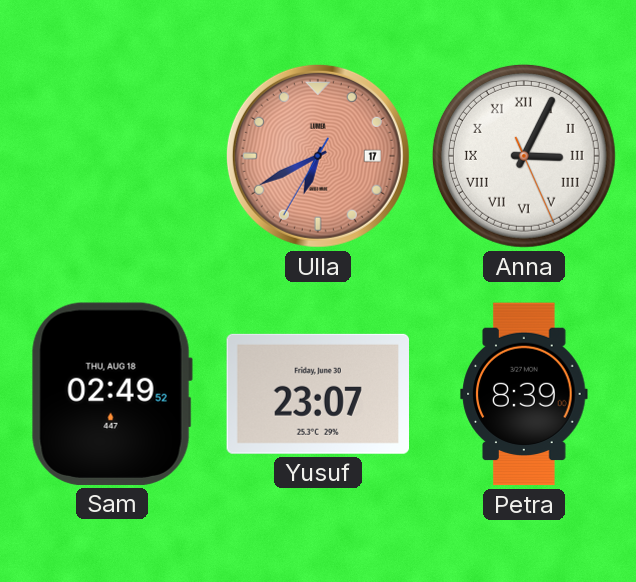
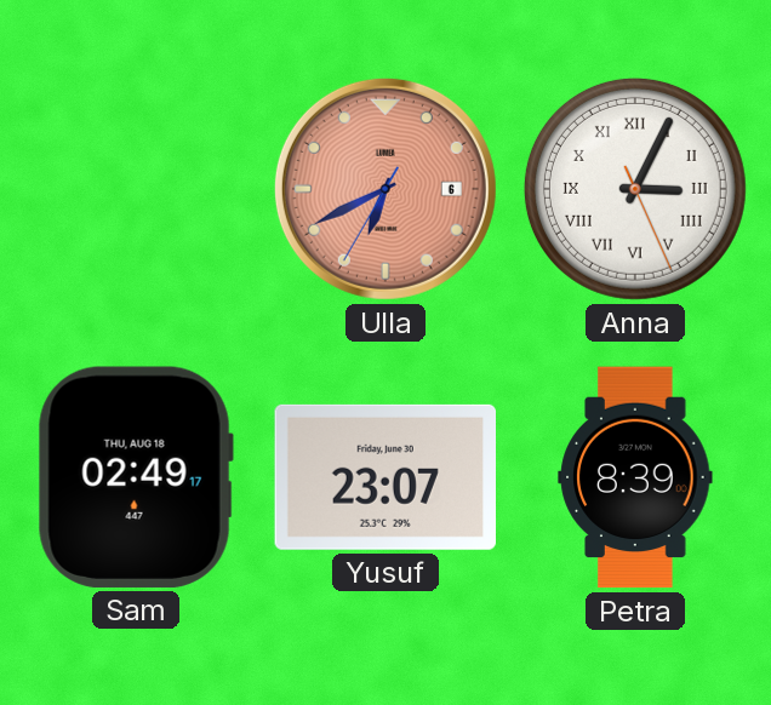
Ulla date: 17 -> 6
Sam: 02:49:52 -> 02:49:17
